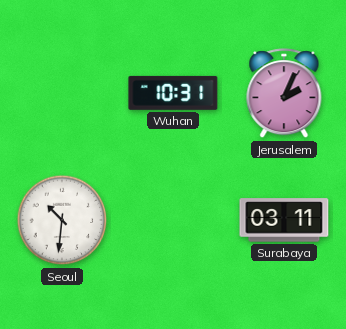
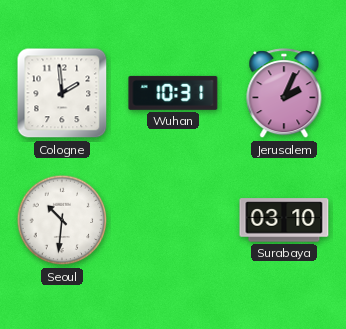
Cologne: none -> 1:59
Surabaya: 03:11 -> 03:10
